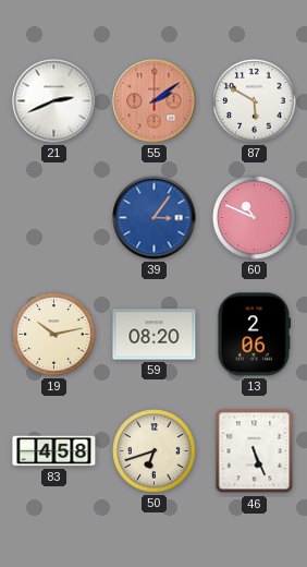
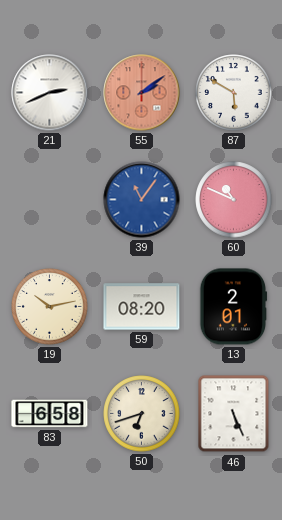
39: 3:06 -> 11:06
13: 2:06 -> 2:01
83: 4:58 -> 6:58
